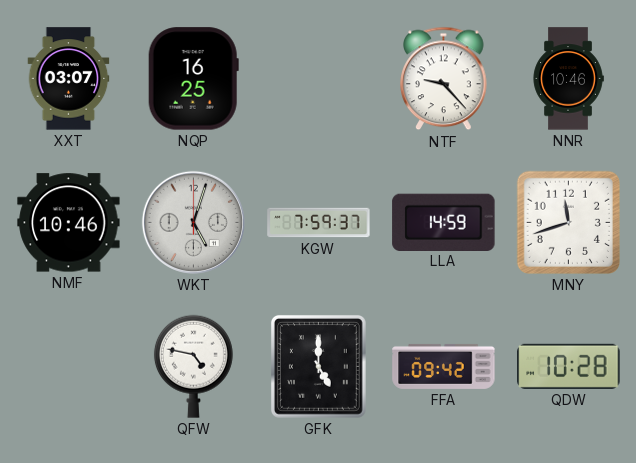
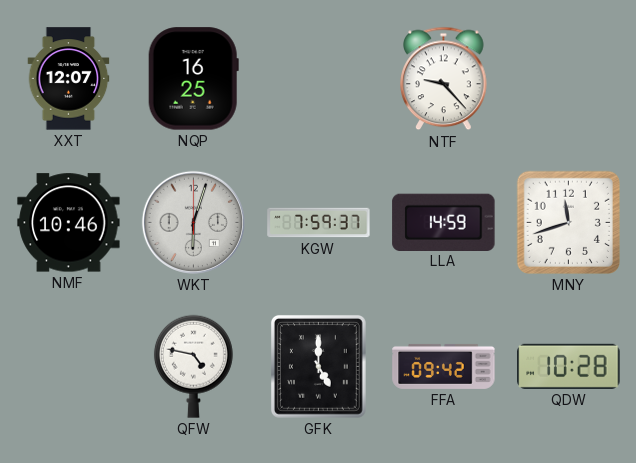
XXT: 03:07 -> 12:07
NNR: 10:46 -> none
WKT: 5:03 -> 6:03
